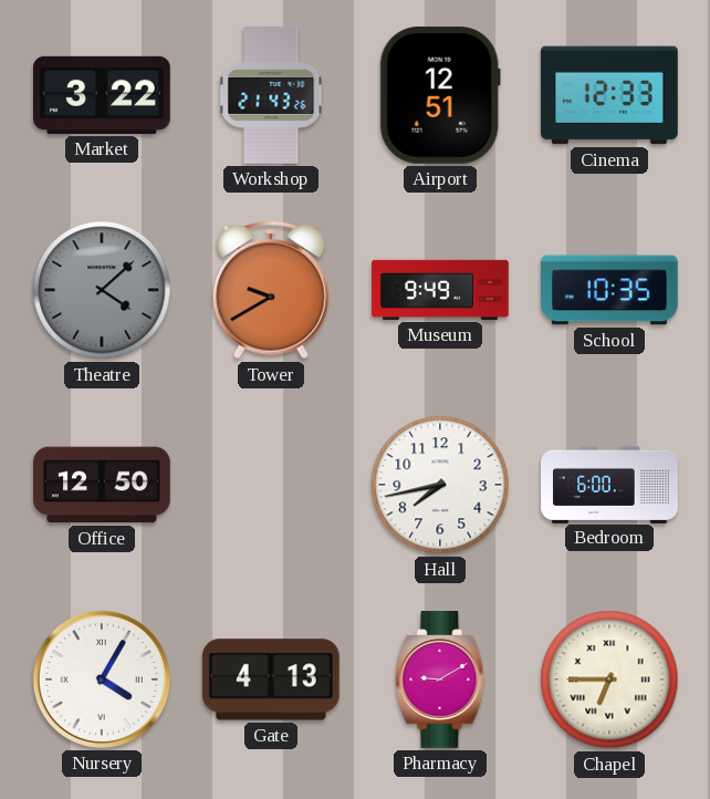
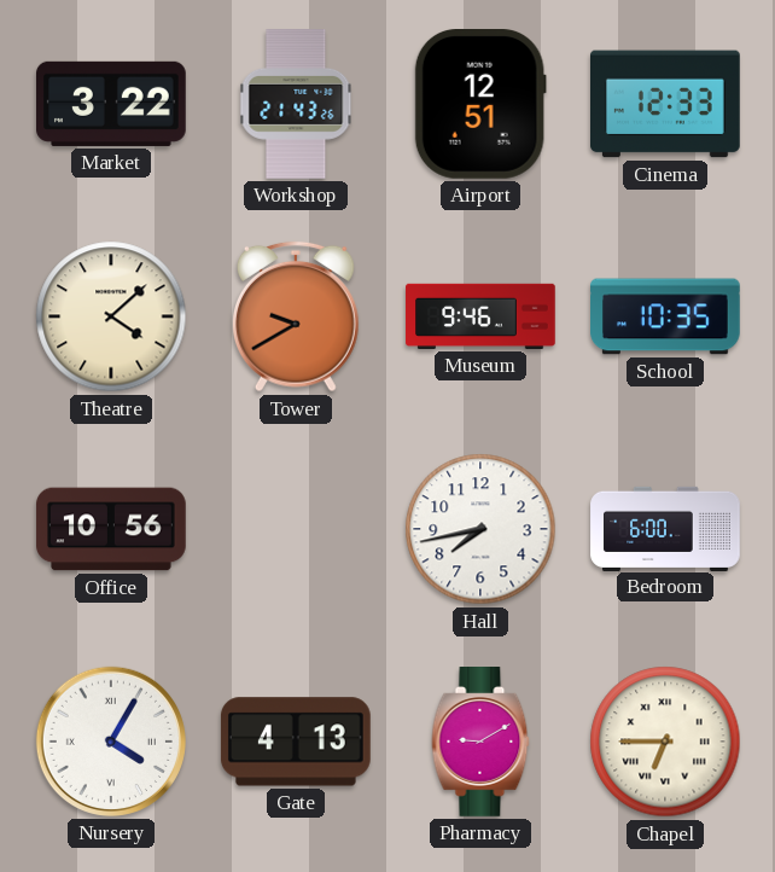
Theatre dial: grey -> cream
Museum: 9:49 -> 9:46
Office: 12:50 -> 10:56
